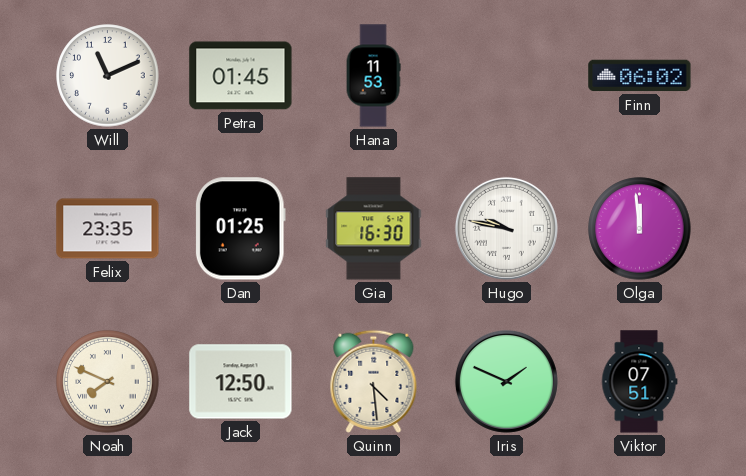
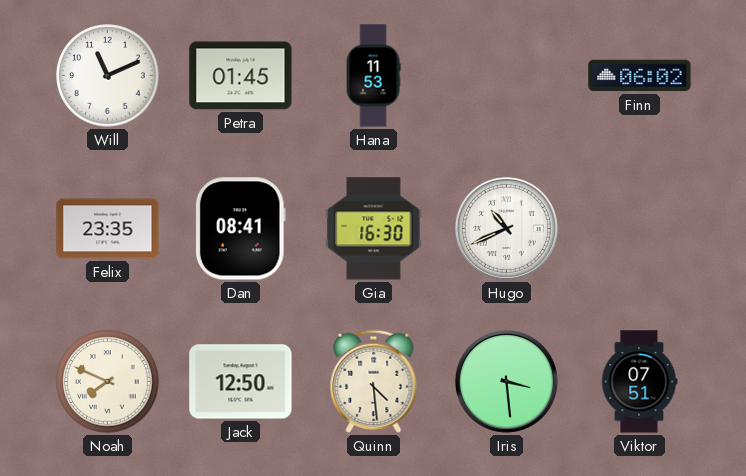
Dan: 01:25 -> 08:41
Hugo: 9:47 -> 10:41
Olga: 11:59 -> none
Iris: 1:49 -> 3:29
